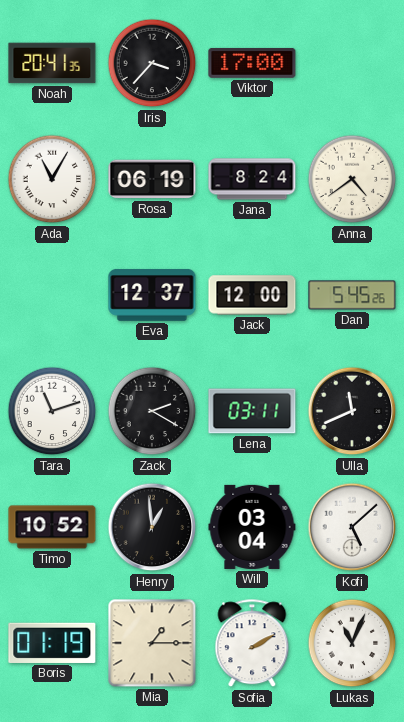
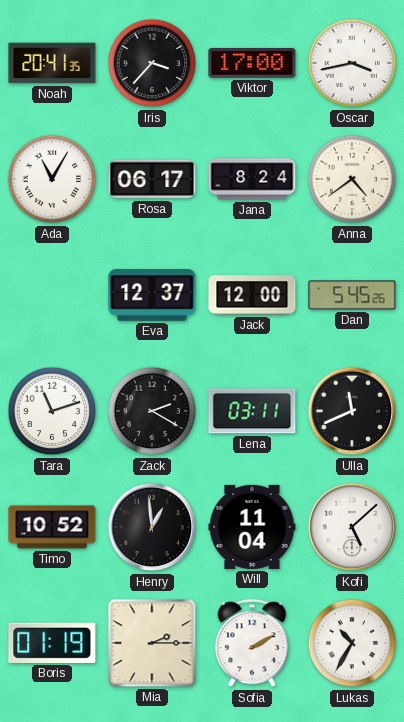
Oscar: none -> 3:43
Rosa: 06:19 -> 06:17
Will: 03:04 -> 11:04
Mia: 1:15 -> 2:15
Lukas: 11:04 -> 10:35
